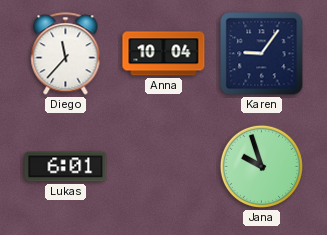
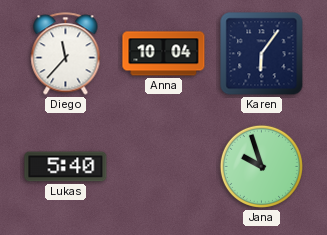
Karen: 9:06 -> 6:06
Lukas: 6:01 -> 5:40
